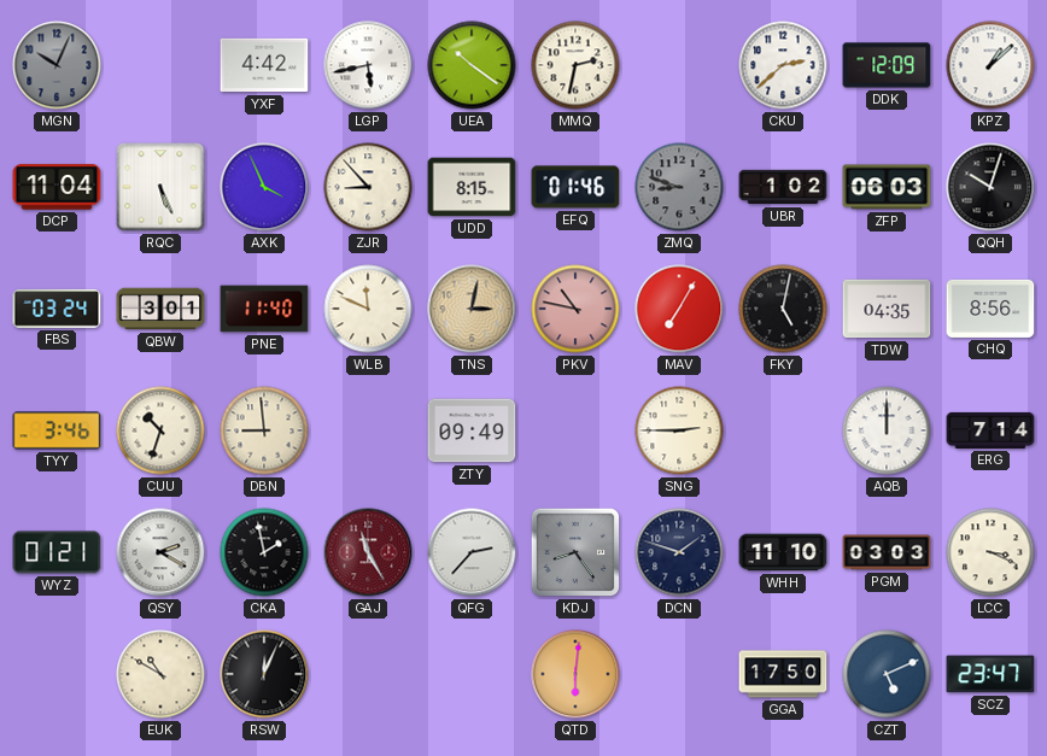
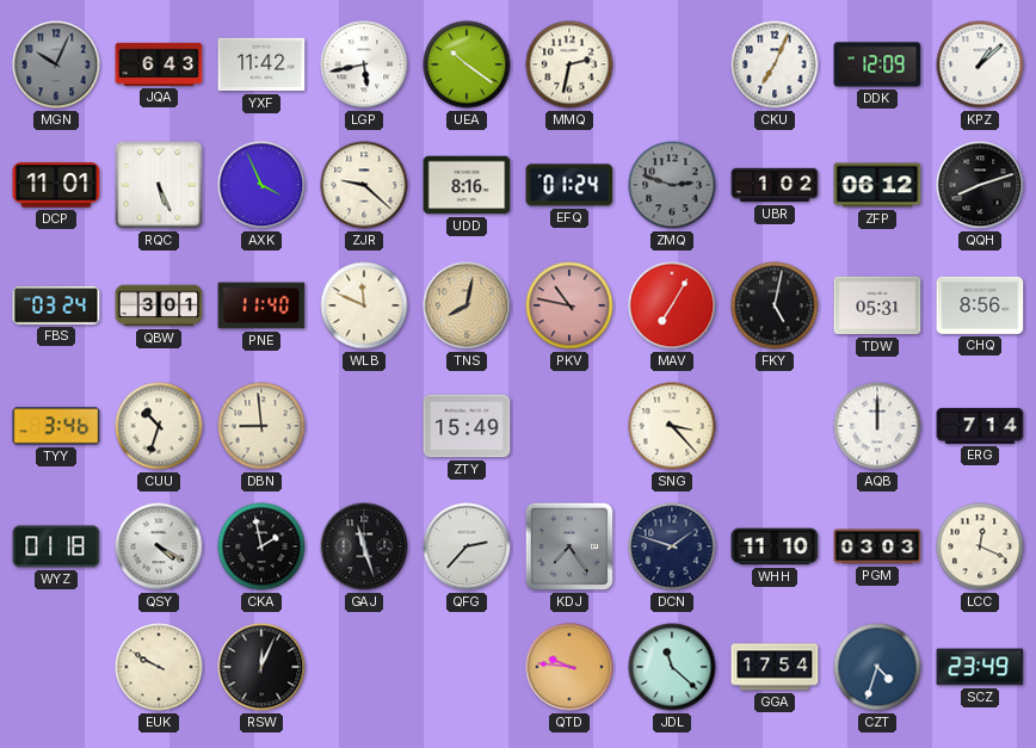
JQA: none -> 6:43
YXF: 4:42 -> 11:42
CKU: 2:38 -> 7:04
DCP: 11:04 -> 11:01
ZJR: 8:53 -> 9:22
UDD: 8:15 -> 8:16
EFQ: 01:46 -> 01:24
ZMQ: 8:48 -> 2:48
ZFP: 06:03 -> 06:12
QQH: 10:03 -> 8:12
TNS: 3:02 -> 8:02
TDW: 04:35 -> 05:31
ZTY: 09:49 -> 15:49
SNG: 2:45 -> 3:23
WYZ: 01:21 -> 01:18
QSY: 2:20 -> 4:20
GAJ: 11:25 -> 11:27
GAJ dial: burgundy -> black
KDJ: 8:24 -> 7:24
LCC: 3:19 -> 12:19
EUK: 10:50 -> 9:50
QTD: 6:01 -> 9:46
JDL: none -> 11:22
GGA: 17:50 -> 17:54
CZT: 5:11 -> 4:33
SCZ: 23:47 -> 23:49
